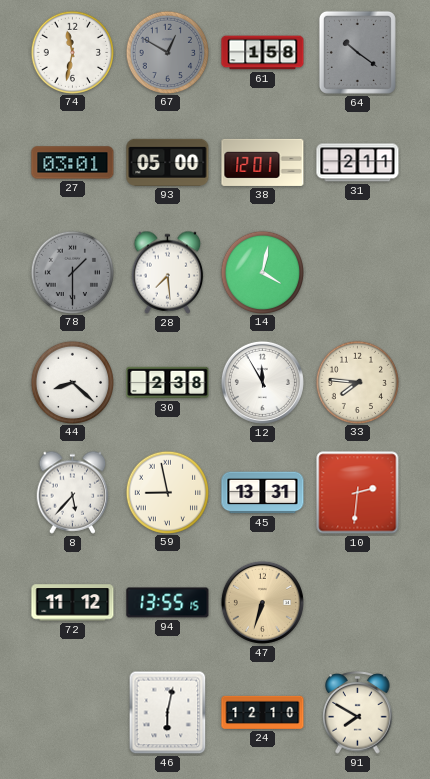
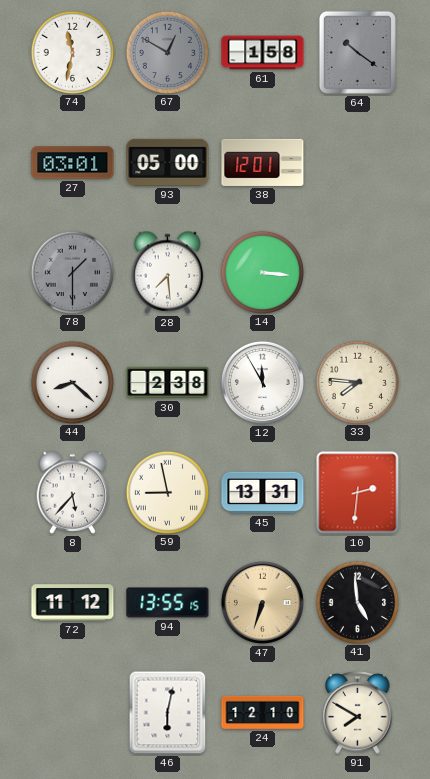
31: 2:11 -> none
14: 4:02 -> 3:16
41: none -> 4:59
